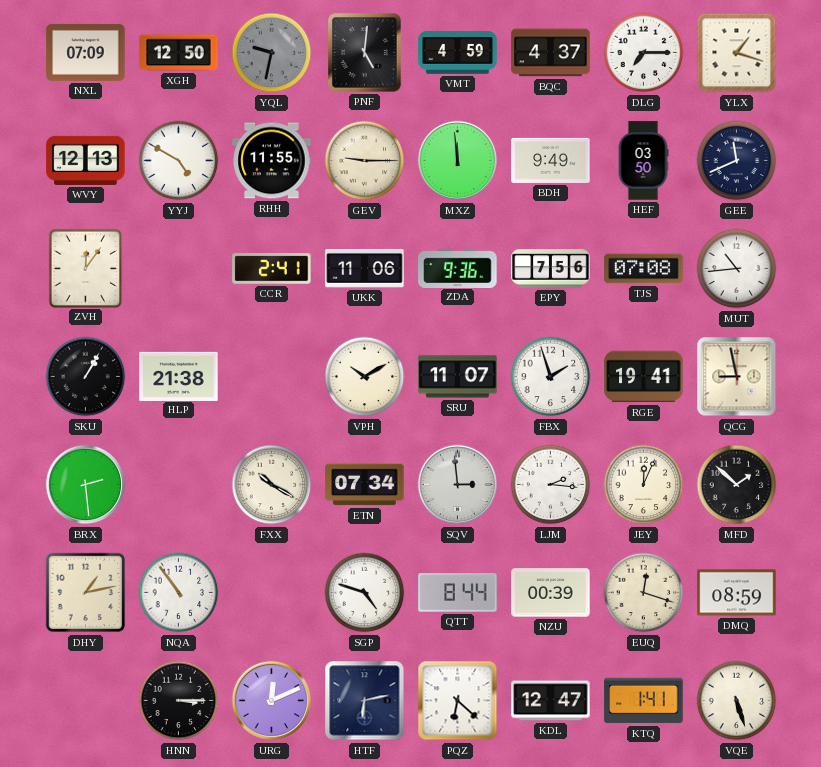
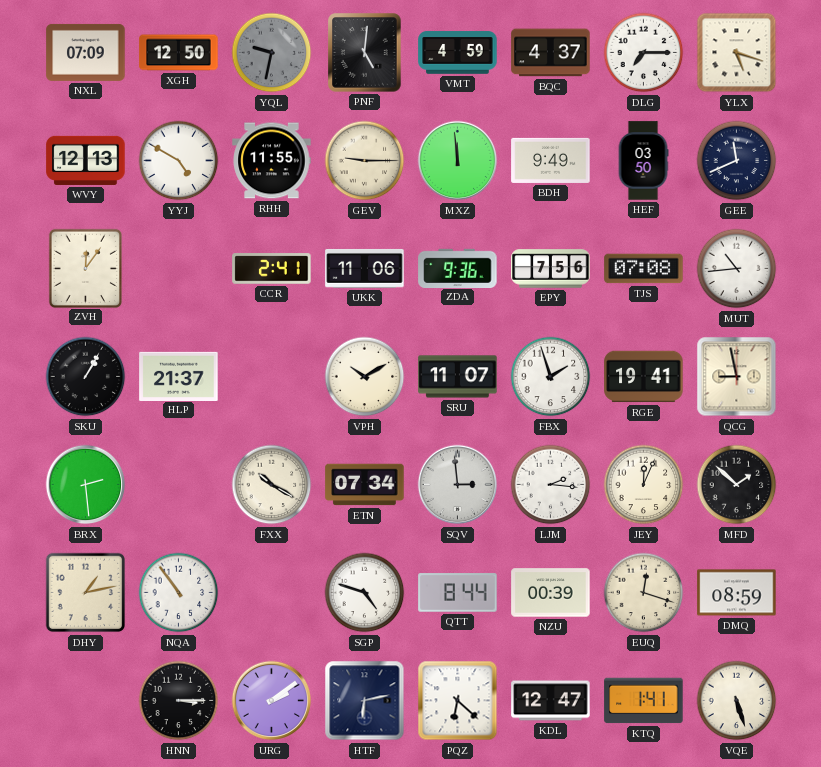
YLX: 1:18 -> 5:18
HLP: 21:38 -> 21:37
URG: 12:11 -> 2:09
